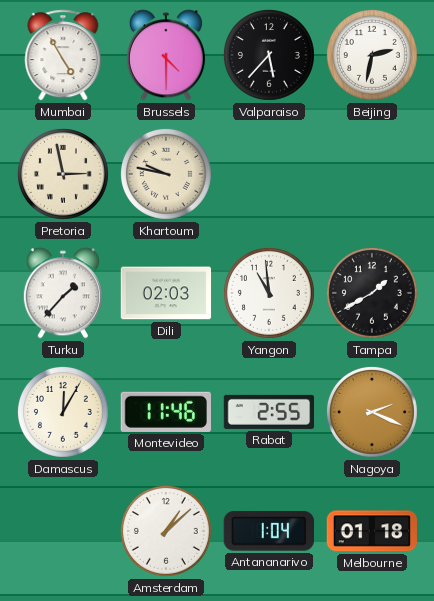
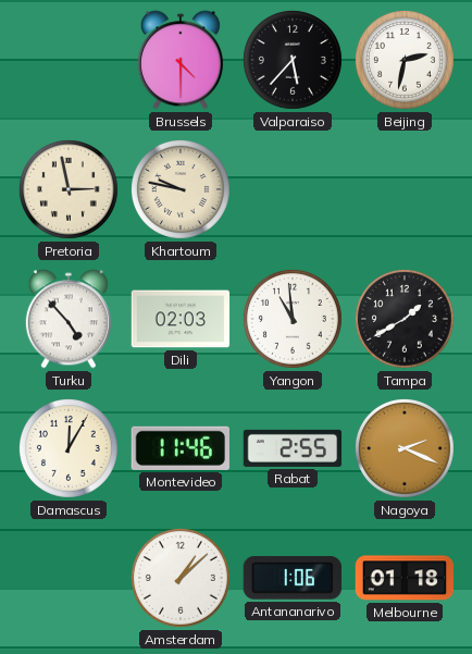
Mumbai: 4:55 -> none
Turku: 1:37 -> 4:53
Antananarivo: 1:04 -> 1:06
